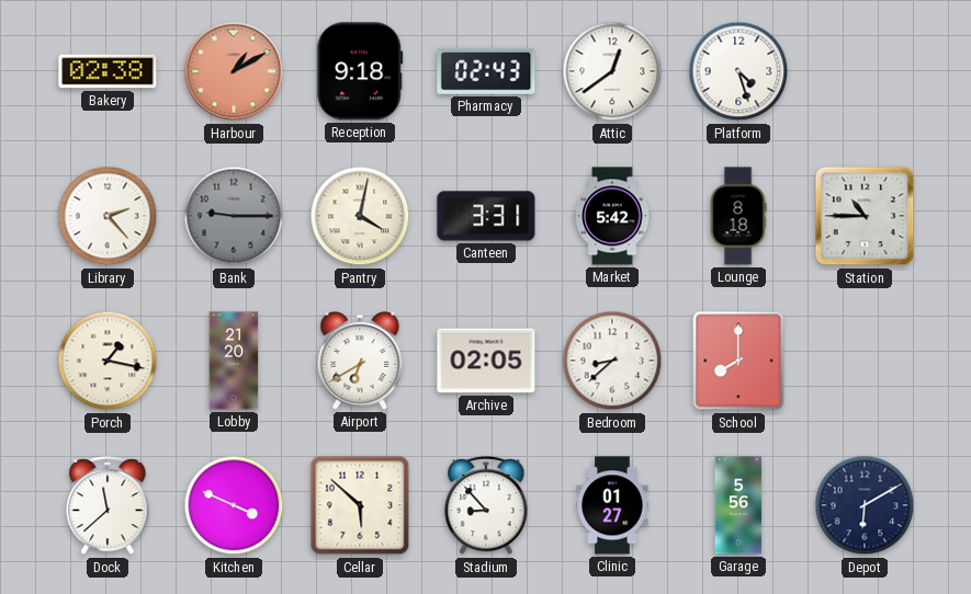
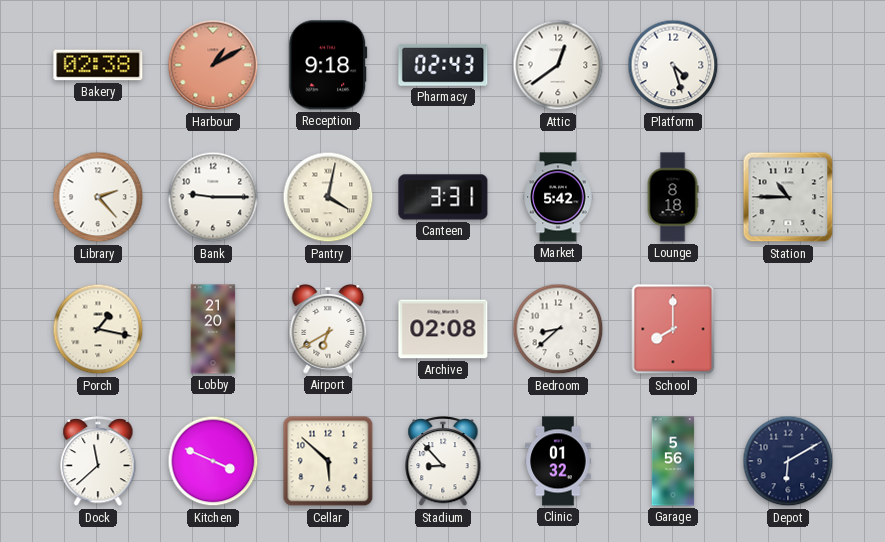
Bank dial: grey -> white
Archive: 02:05 -> 02:08
Clinic: 01:27 -> 01:32
